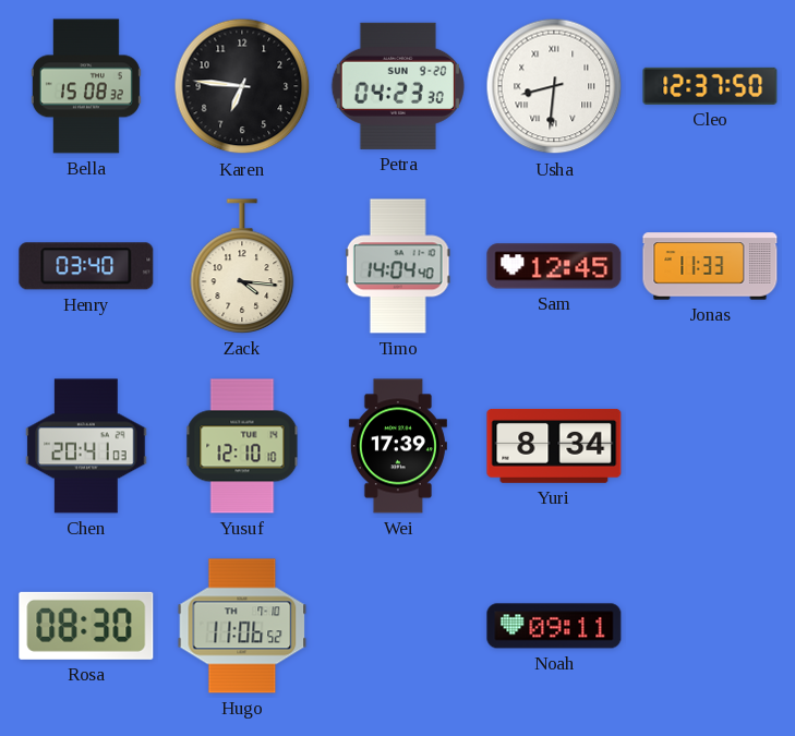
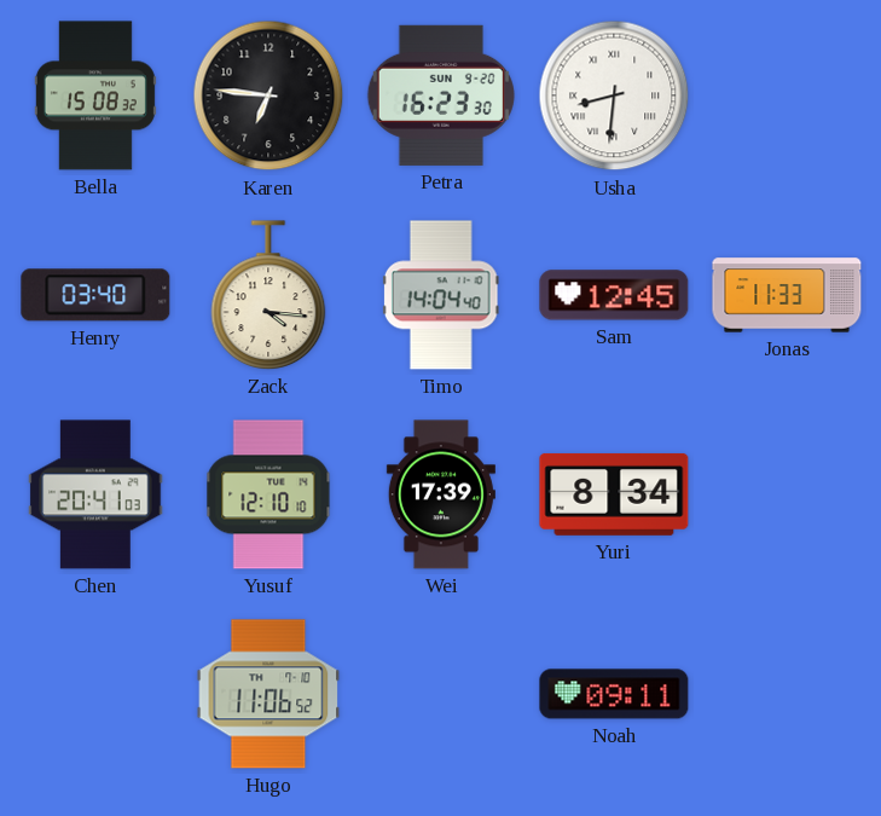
Petra: 04:23 -> 16:23
Cleo: 12:37 -> none
Rosa: 08:30 -> none
